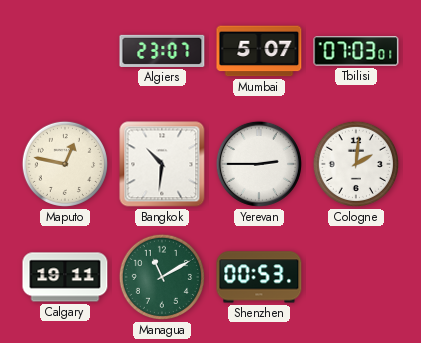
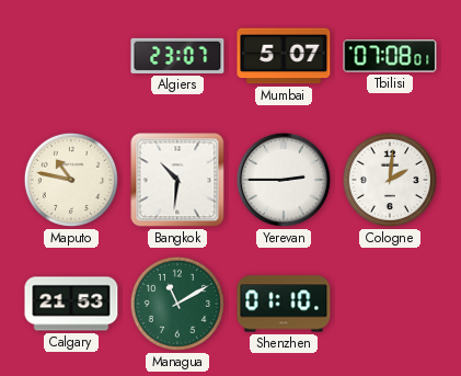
Tbilisi: 07:03 -> 07:08
Maputo: 12:47 -> 10:47
Calgary: 19:11 -> 21:53
Shenzhen: 00:53 -> 01:10
